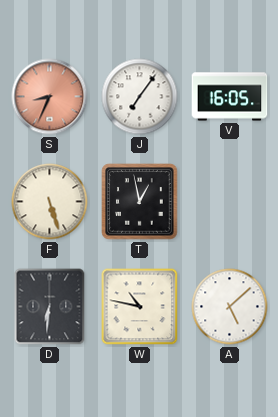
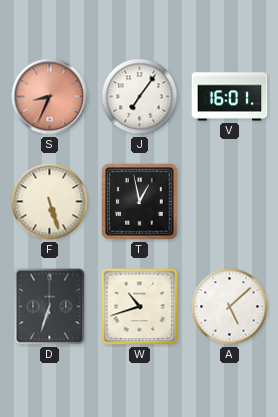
V: 16:05 -> 16:01
D: 6:31 -> 6:33
W: 10:47 -> 10:42
